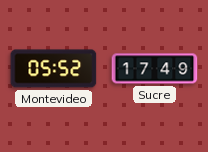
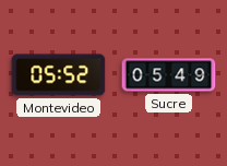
Sucre: 17:49 -> 05:49
